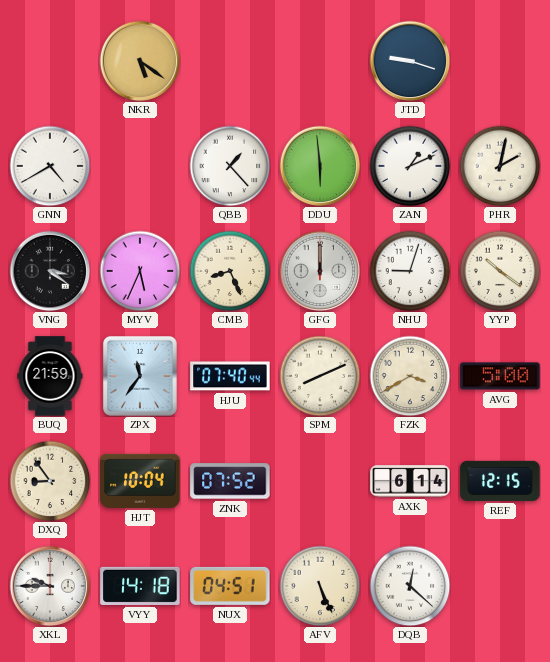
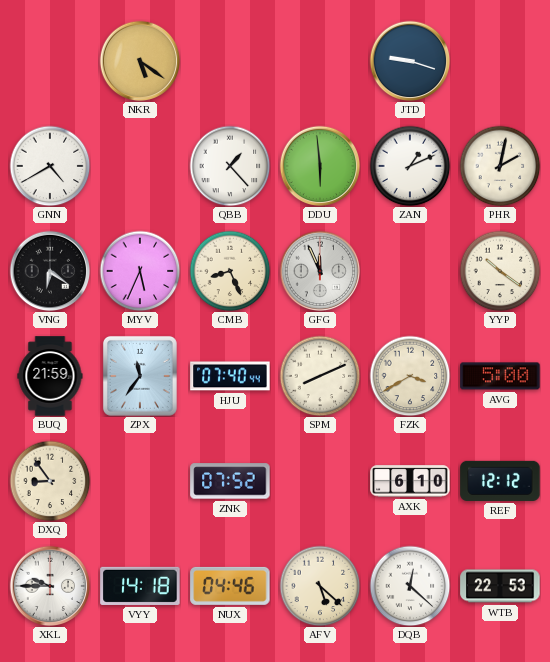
VNG: 3:21 -> 6:21
GFG: 12:00 -> 11:56
NHU: 9:03 -> none
HJT: 10:04 -> none
AXK: 6:14 -> 6:10
REF: 12:15 -> 12:12
NUX: 04:51 -> 04:46
AFV: 5:26 -> 5:22
WTB: none -> 22:53
